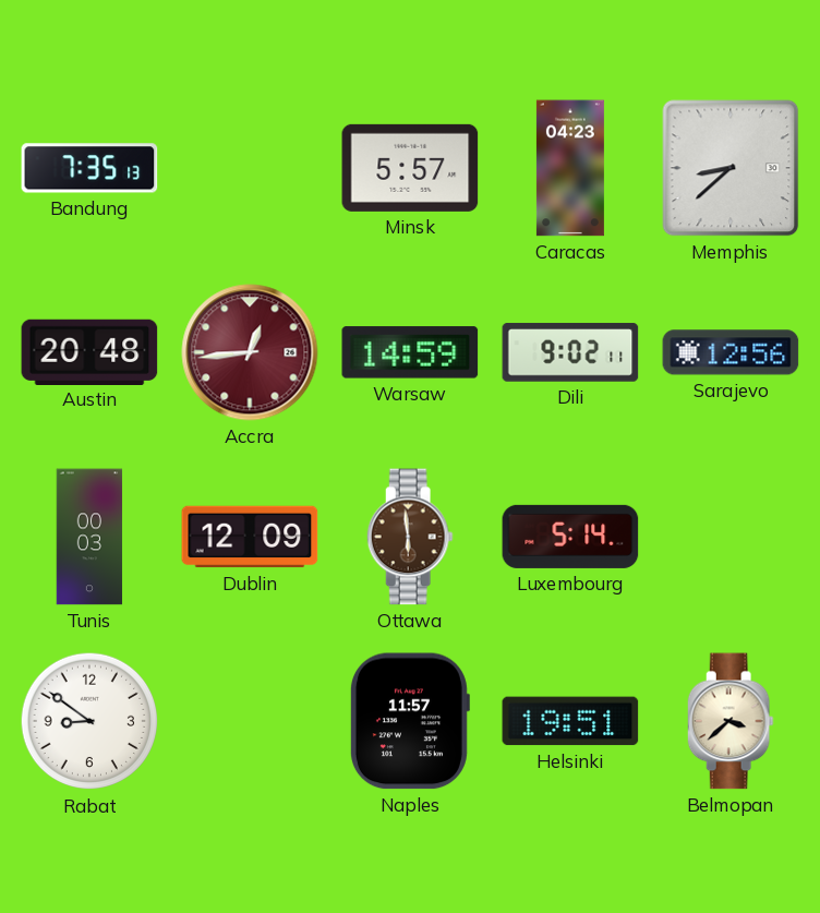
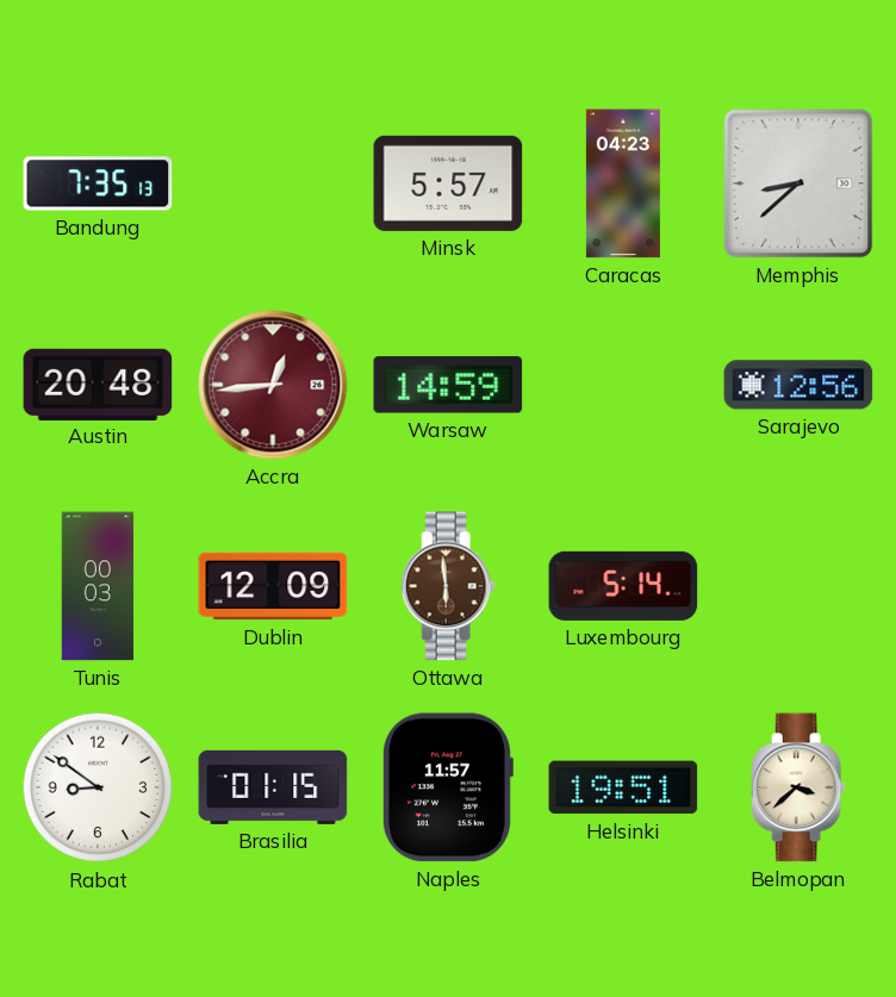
Dili: 9:02 -> none
Brasilia: none -> 01:15
